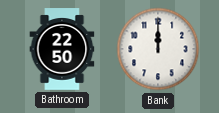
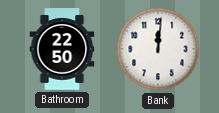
Bank: 12:00 -> 12:01
